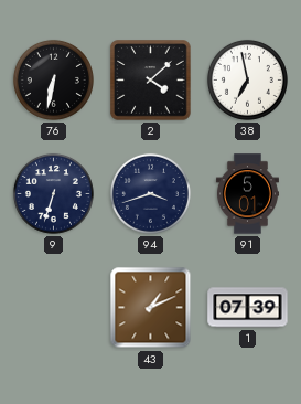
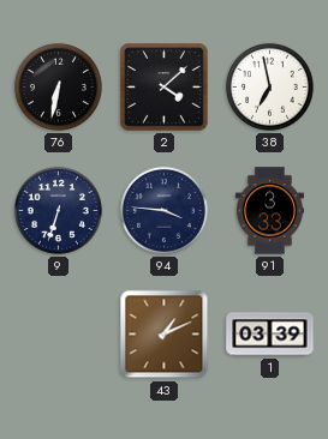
94: 3:42 -> 3:46
91: 5:01 -> 3:33
1: 07:39 -> 03:39
